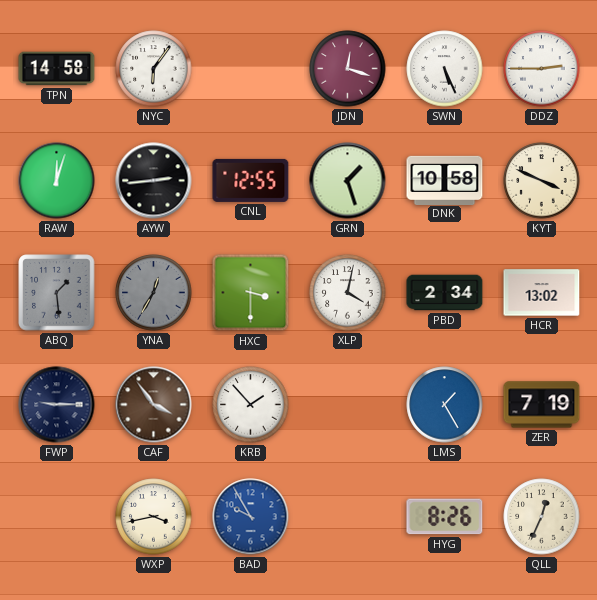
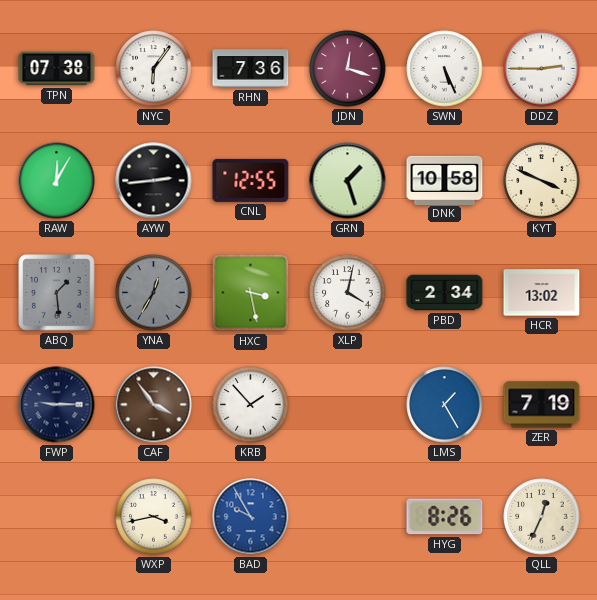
TPN: 14:58 -> 07:38
RHN: none -> 7:36
RAW: 12:03 -> 12:05
HXC: 3:30 -> 3:28
